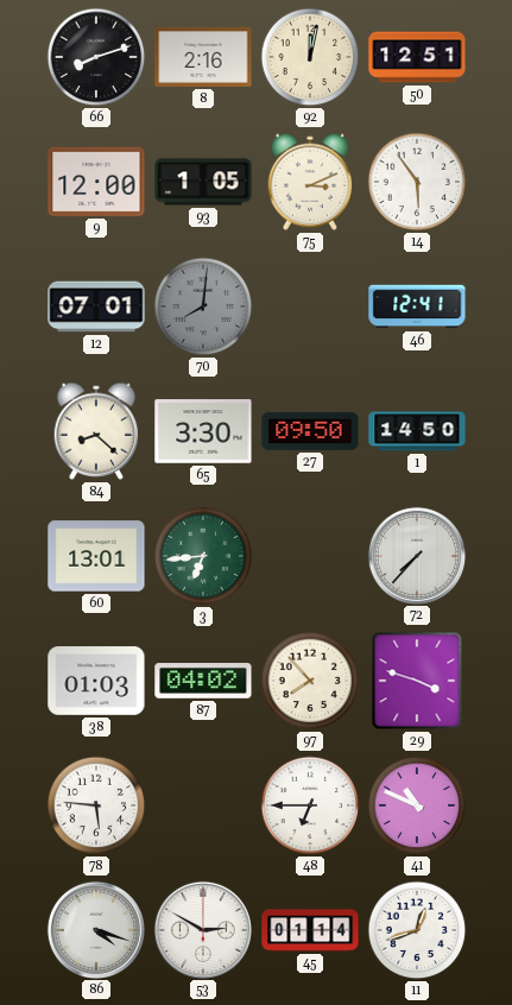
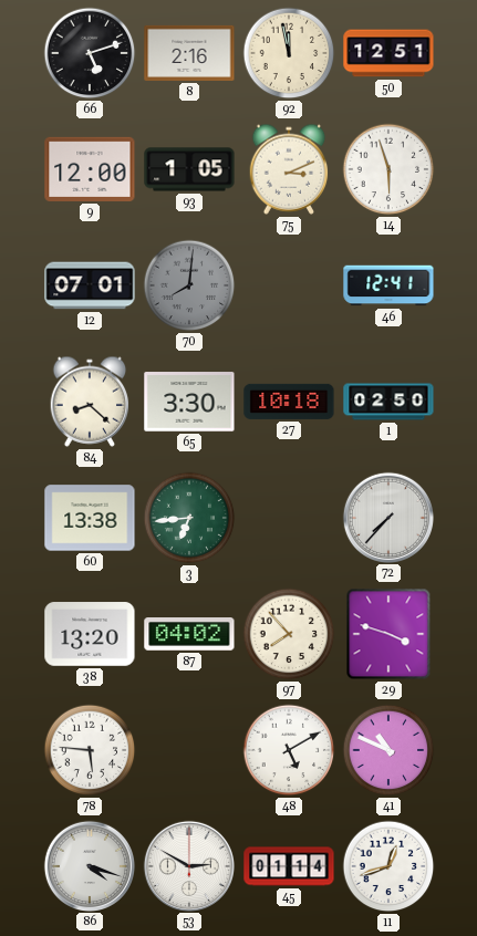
66: 8:12 -> 5:12
92: 12:02 -> 11:58
14: 5:54 -> 5:57
27: 09:50 -> 10:18
1: 14:50 -> 02:50
60: 13:01 -> 13:38
38: 01:03 -> 13:20
48: 6:45 -> 5:10
